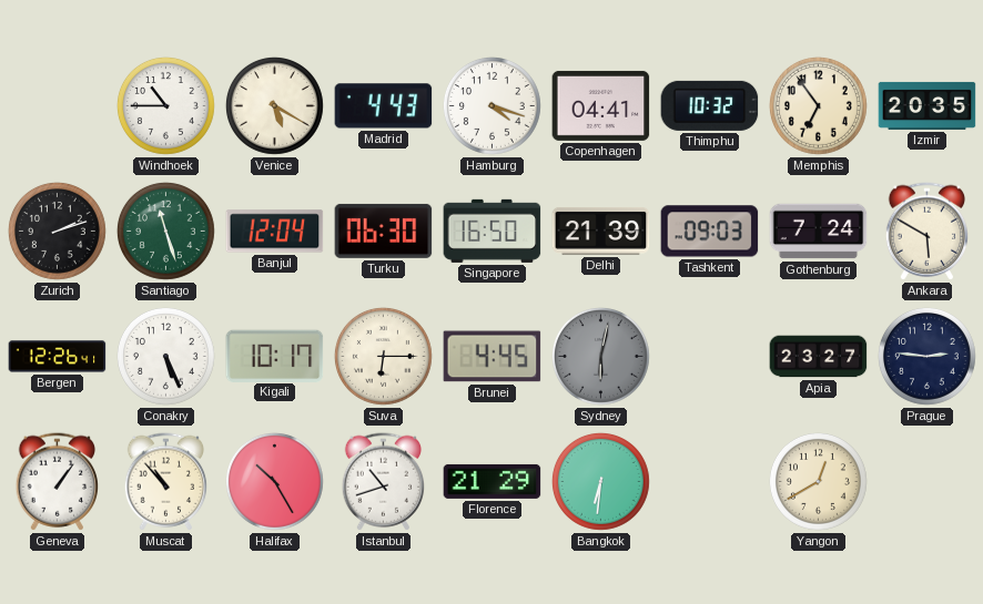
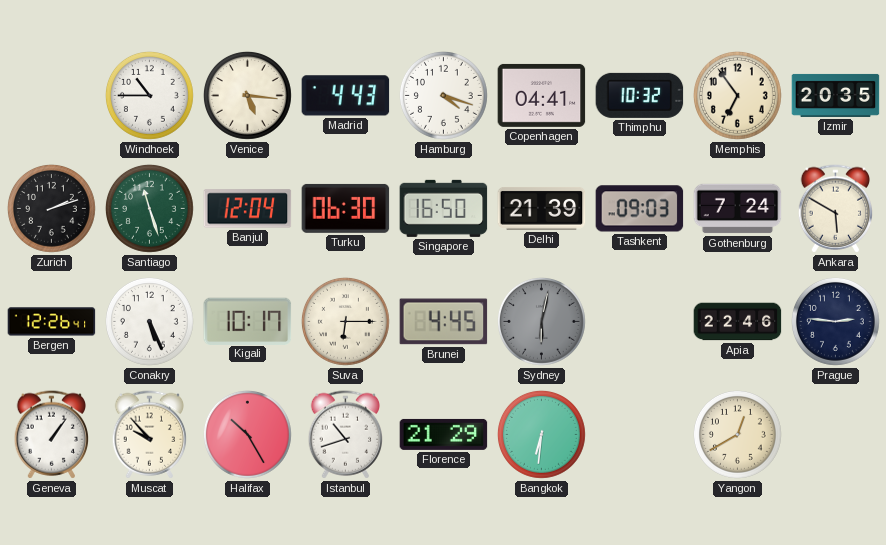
Venice: 5:20 -> 5:16
Apia: 23:27 -> 22:46
Muscat: 10:53 -> 9:53
